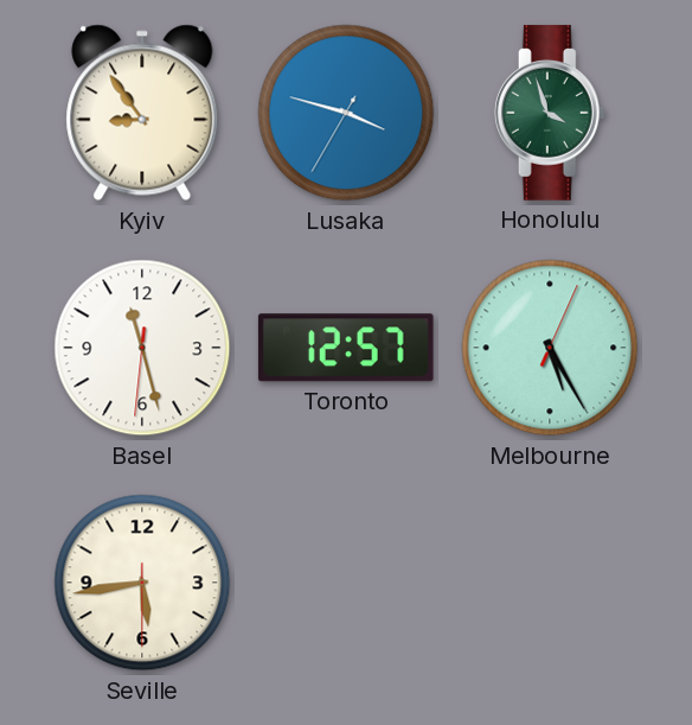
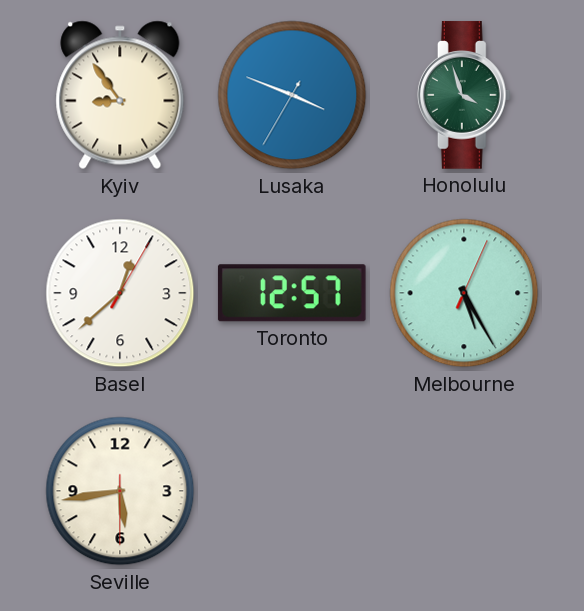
Lusaka: 3:47 -> 3:48
Basel: 11:27 -> 12:38
